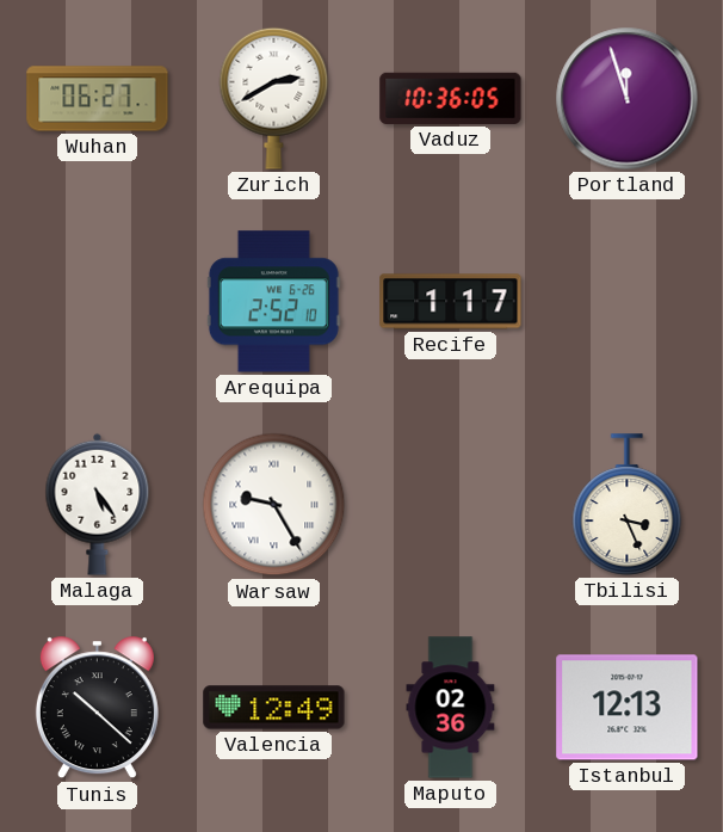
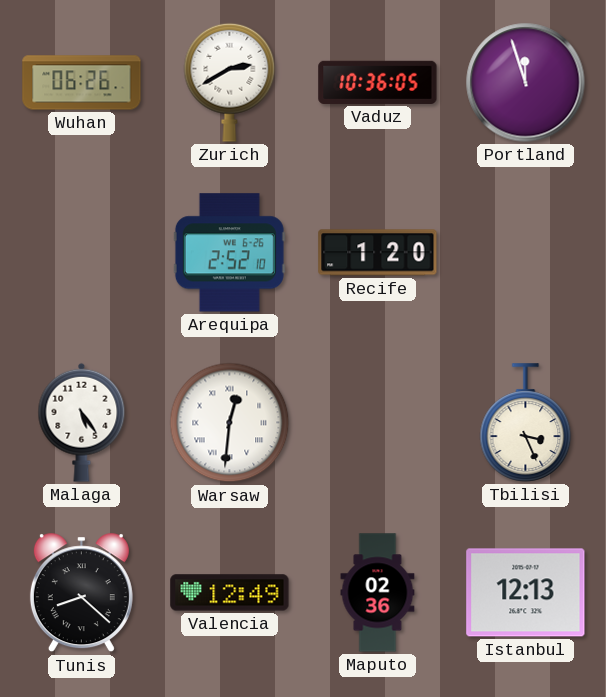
Wuhan: 06:27 -> 06:26
Recife: 1:17 -> 1:20
Warsaw: 9:25 -> 12:31
Tunis: 10:22 -> 8:22
